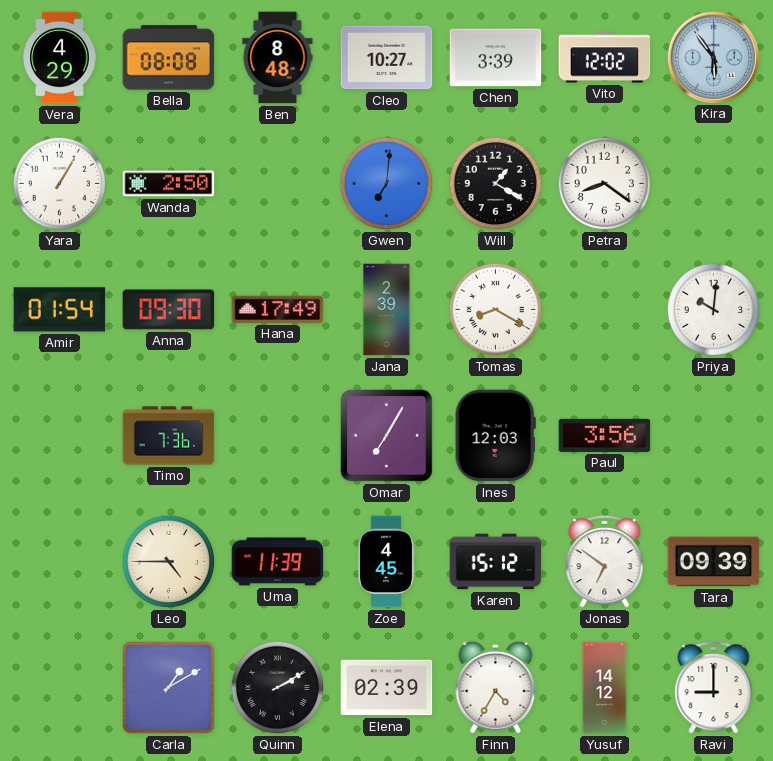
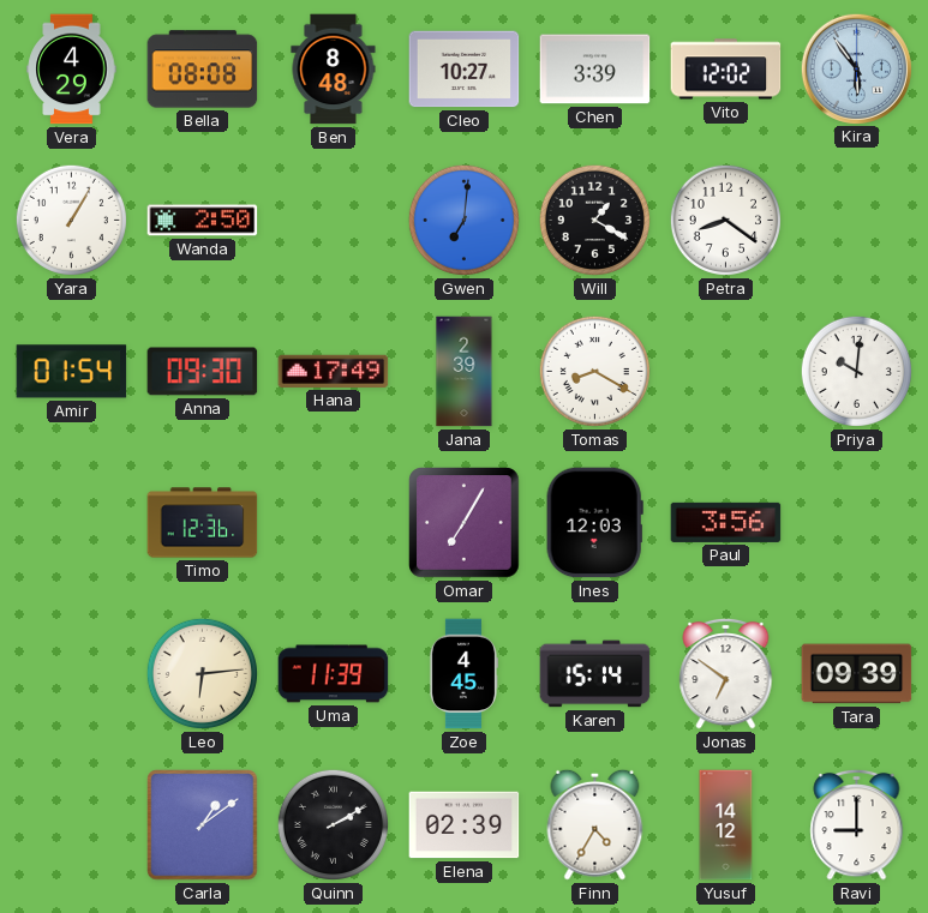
Timo: 7:36 -> 12:36
Leo: 4:45 -> 6:14
Karen: 15:12 -> 15:14
Carla: 1:10 -> 1:09
